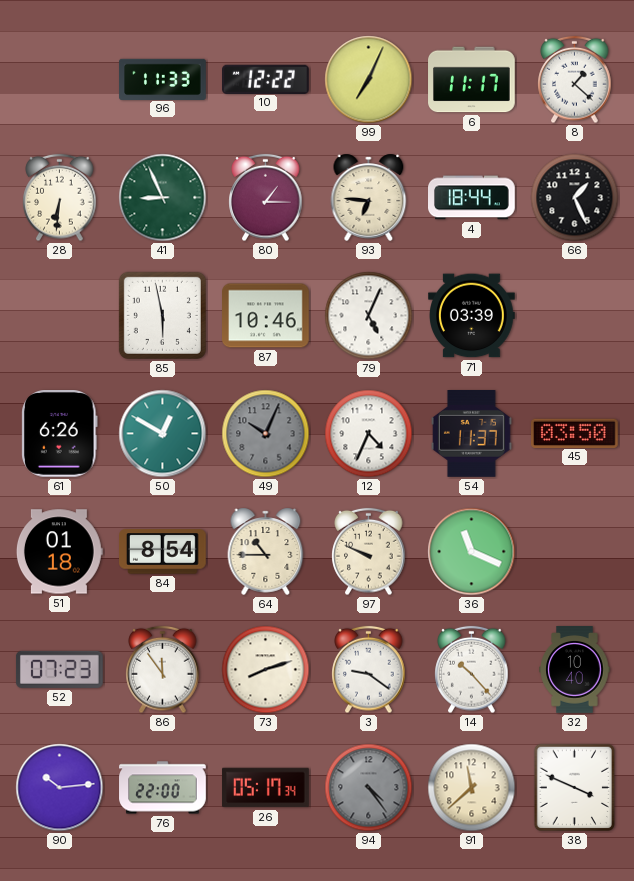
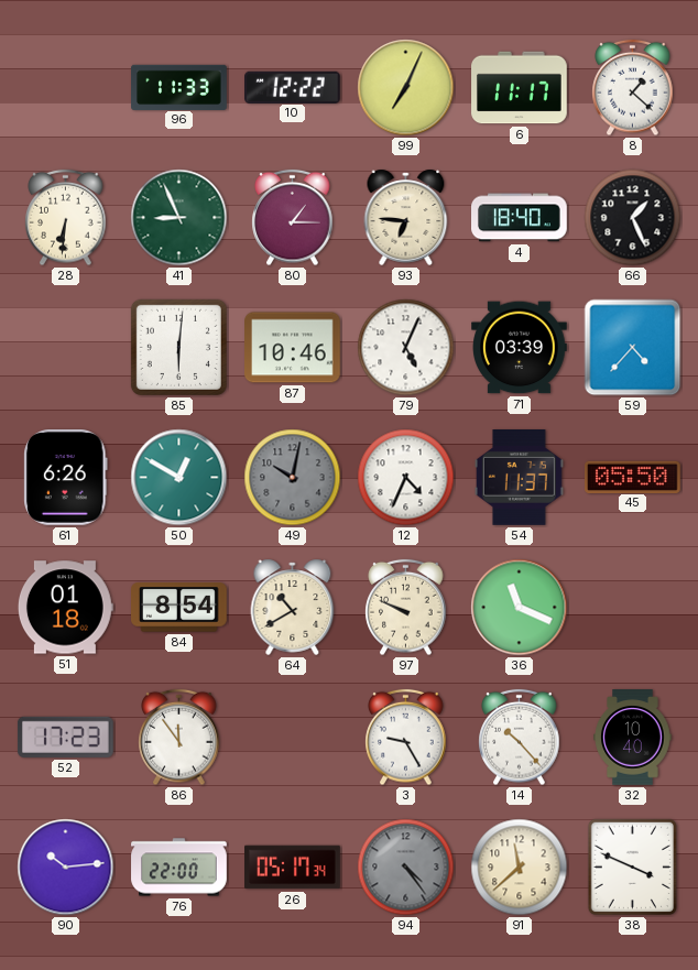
4: 18:44 -> 18:40
85: 5:58 -> 6:01
59: none -> 4:37
49: 10:04 -> 10:02
45: 03:50 -> 05:50
64: 10:45 -> 10:40
52: 07:23 -> 17:23
73: 8:12 -> none
3: 9:21 -> 9:25
